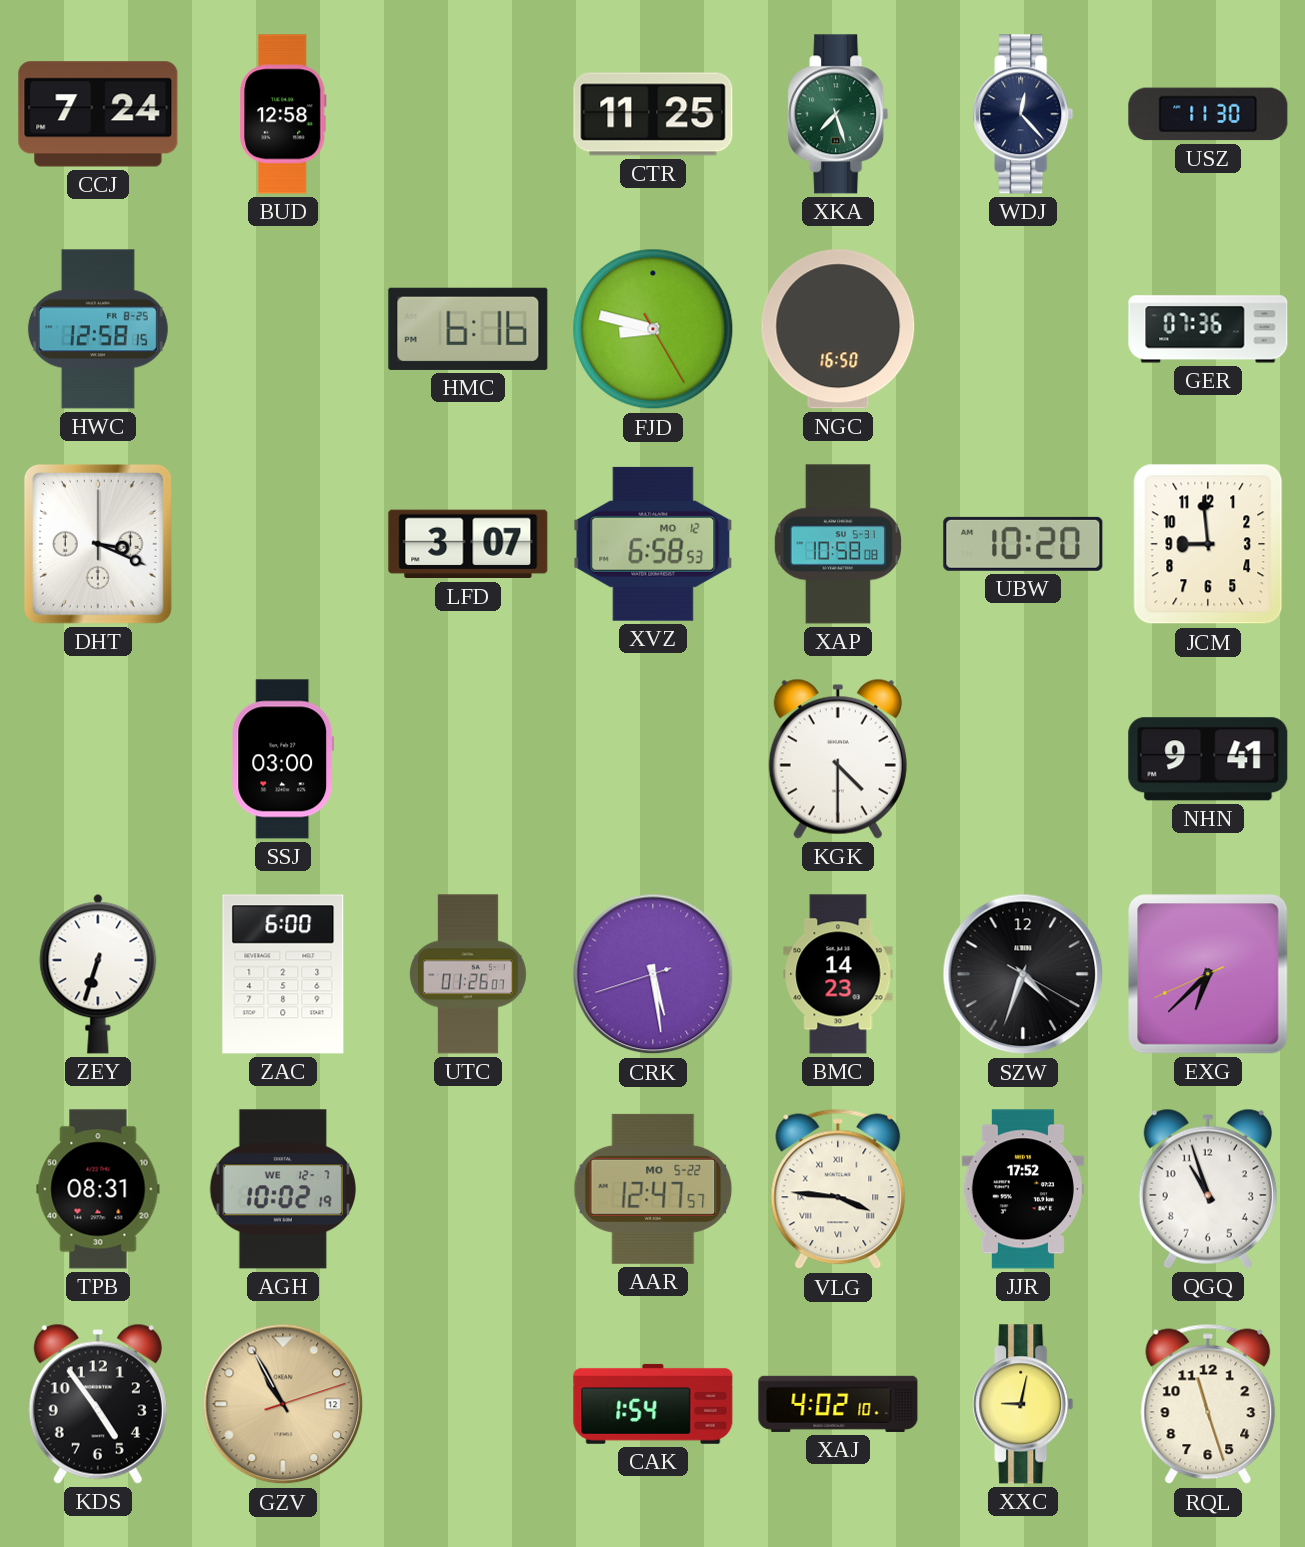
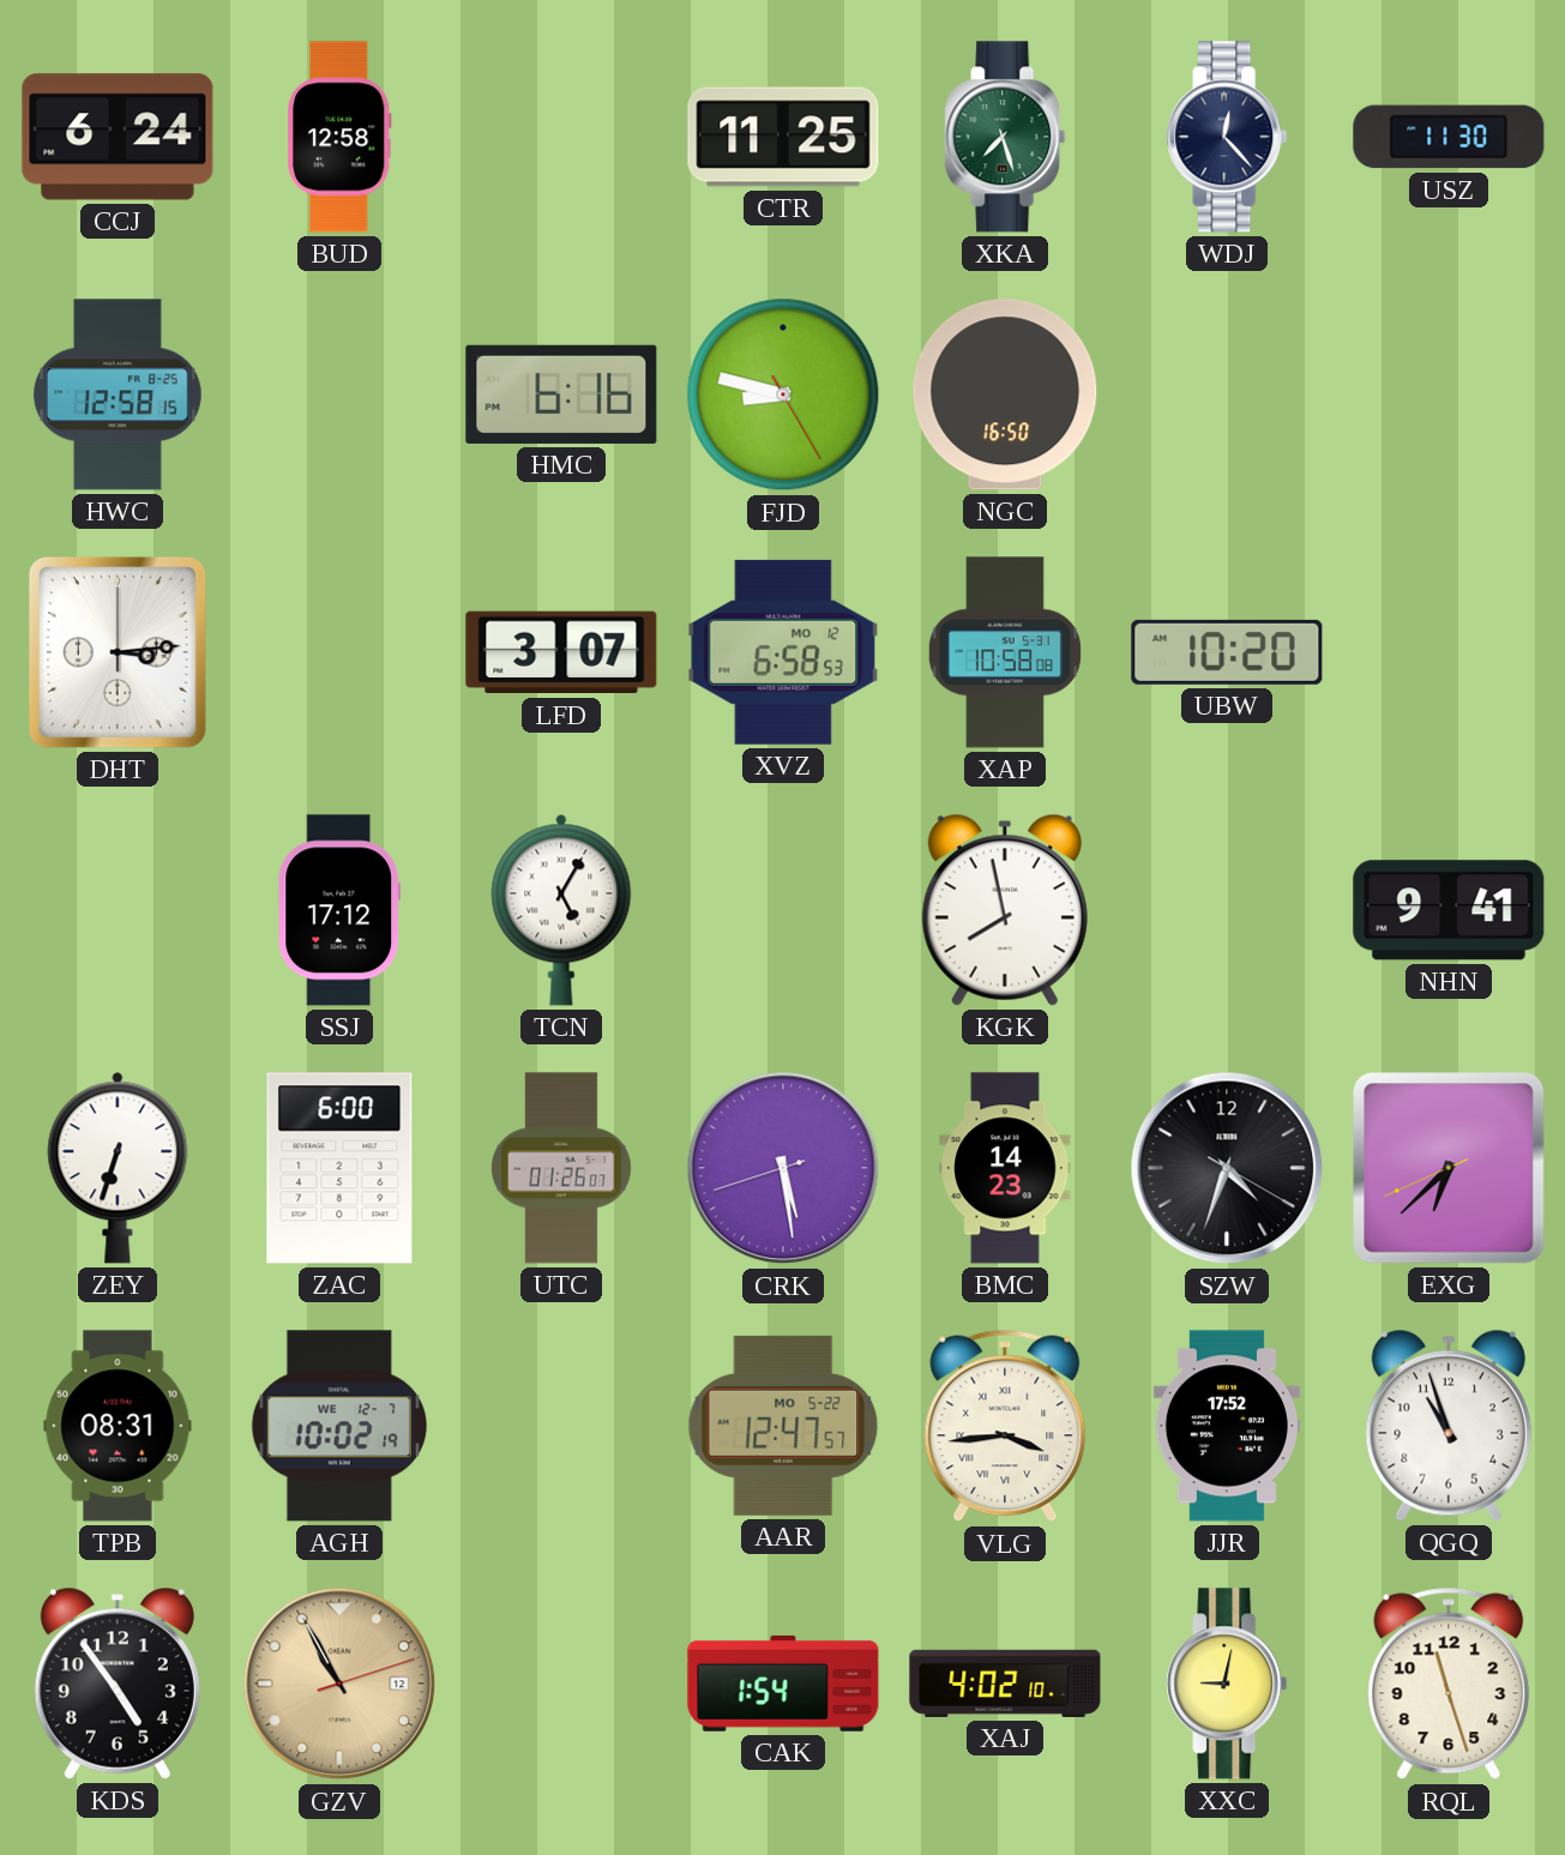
CCJ: 7:24 -> 6:24
GER: 07:36 -> none
DHT: 3:19 -> 3:14
JCM: 8:59 -> none
SSJ: 03:00 -> 17:12
TCN: none -> 5:05
KGK: 4:30 -> 7:58
VLG: 3:46 -> 3:44
